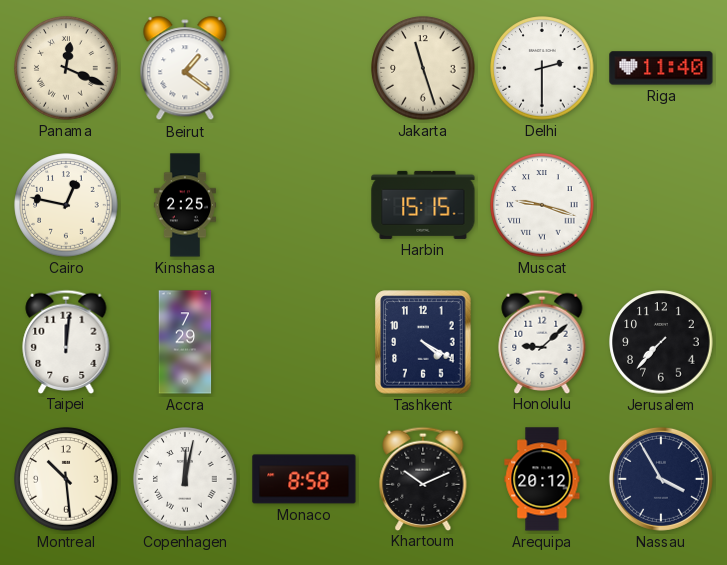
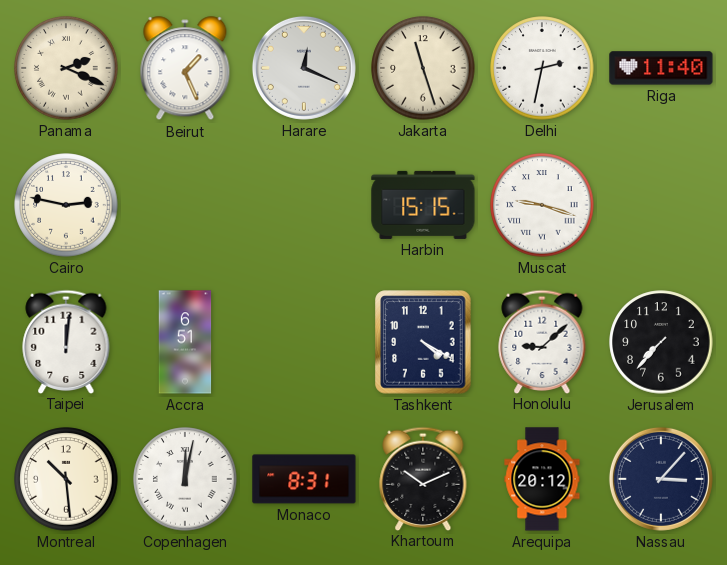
Panama: 12:19 -> 2:19
Beirut: 1:21 -> 1:26
Harare: none -> 12:19
Delhi: 2:30 -> 2:32
Cairo: 12:47 -> 2:47
Kinshasa: 2:25 -> none
Accra: 7:29 -> 6:51
Monaco: 8:58 -> 8:31
Nassau: 3:55 -> 3:07
